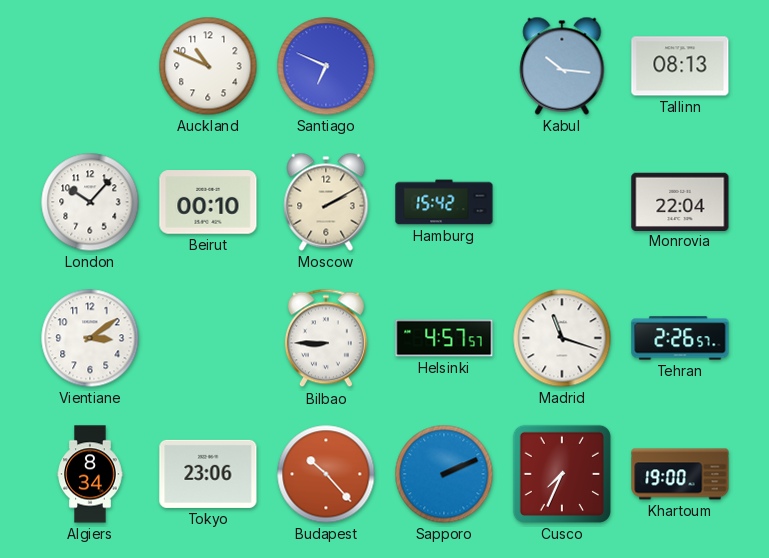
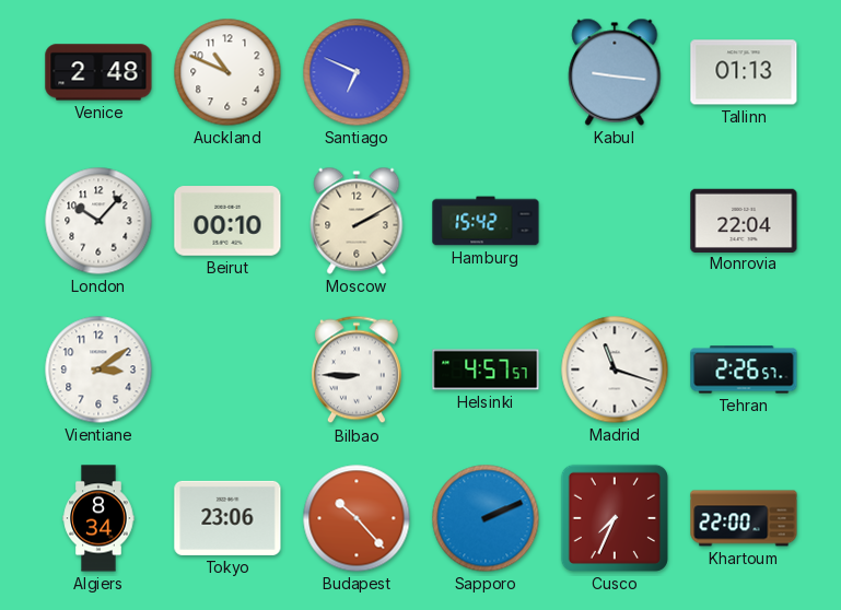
Venice: none -> 2:48
Kabul: 10:16 -> 9:16
Tallinn: 08:13 -> 01:13
Khartoum: 19:00 -> 22:00
